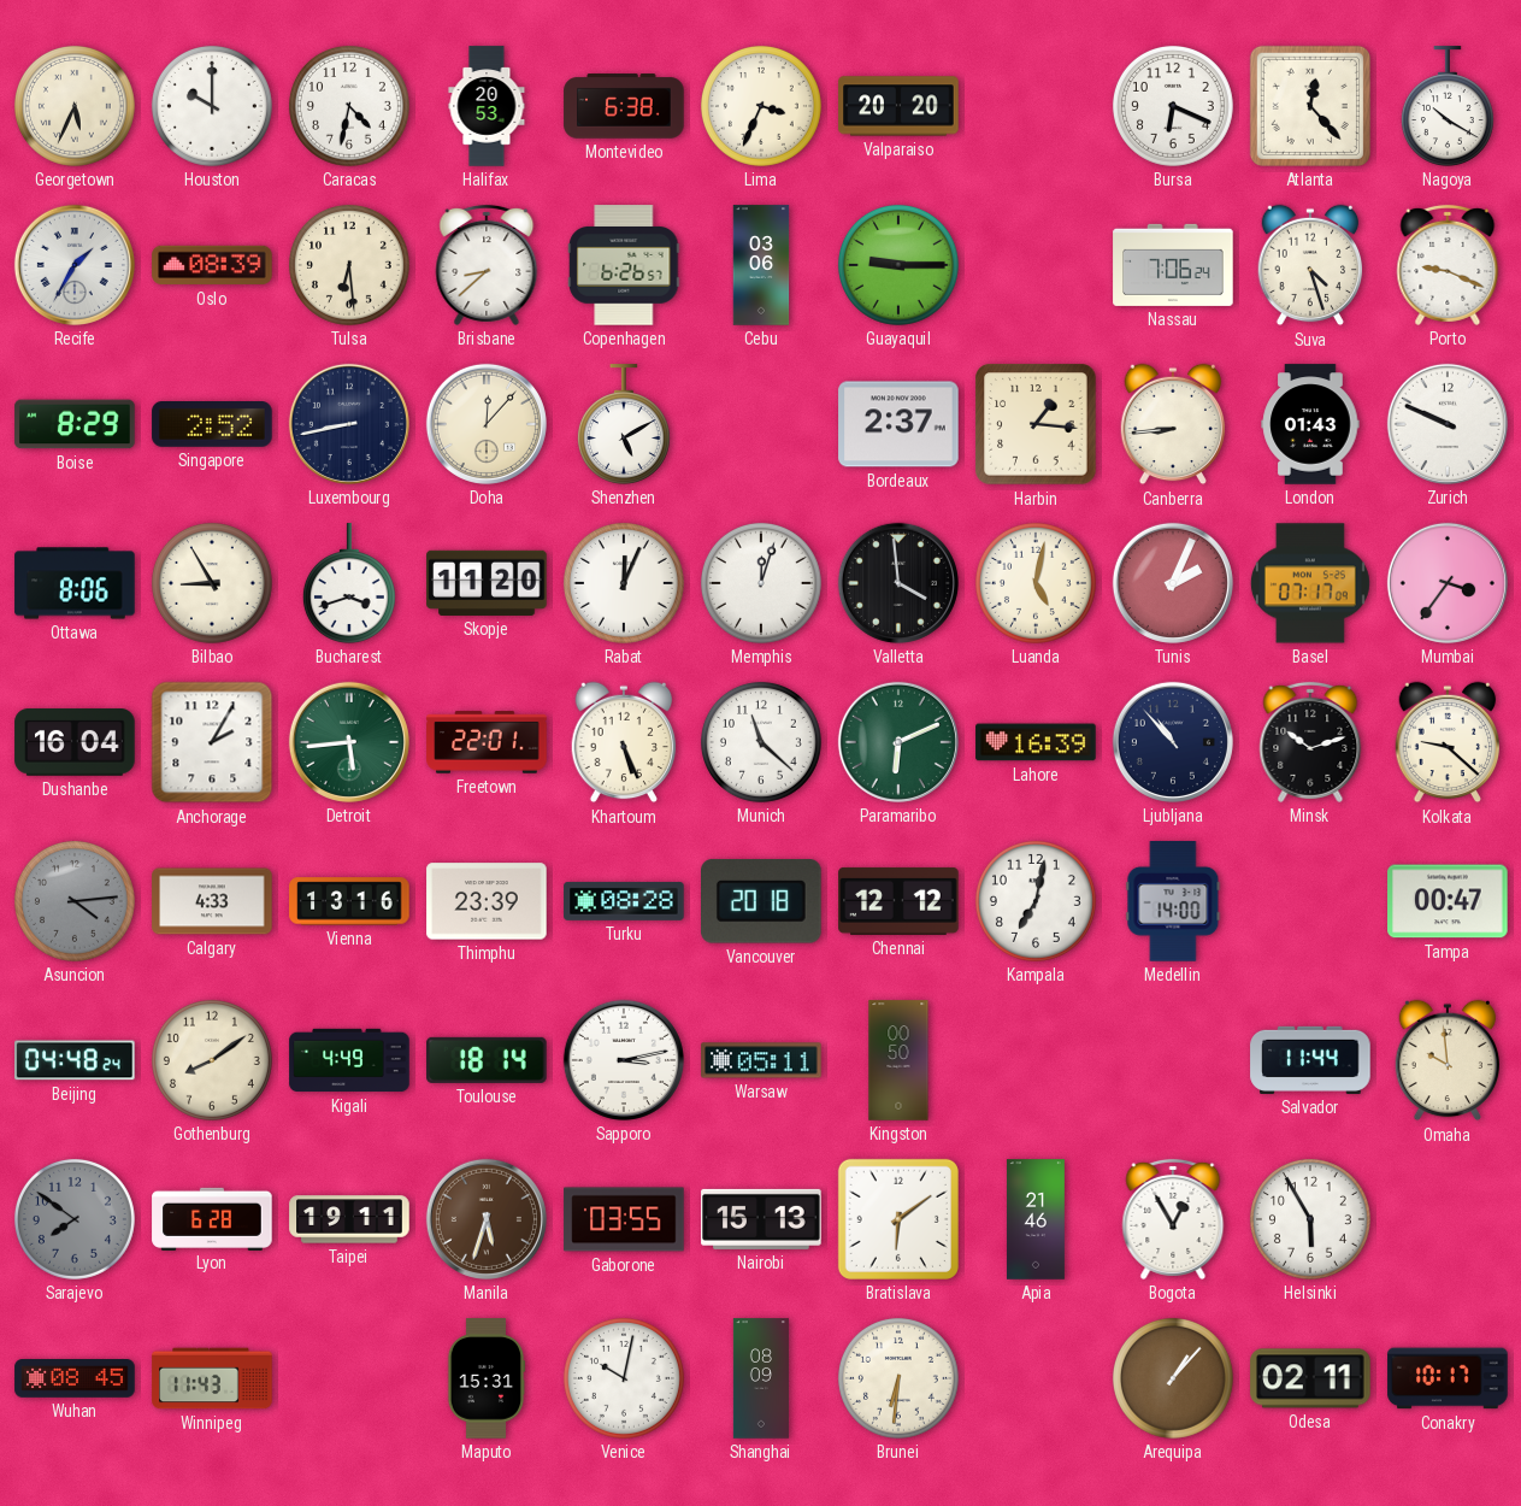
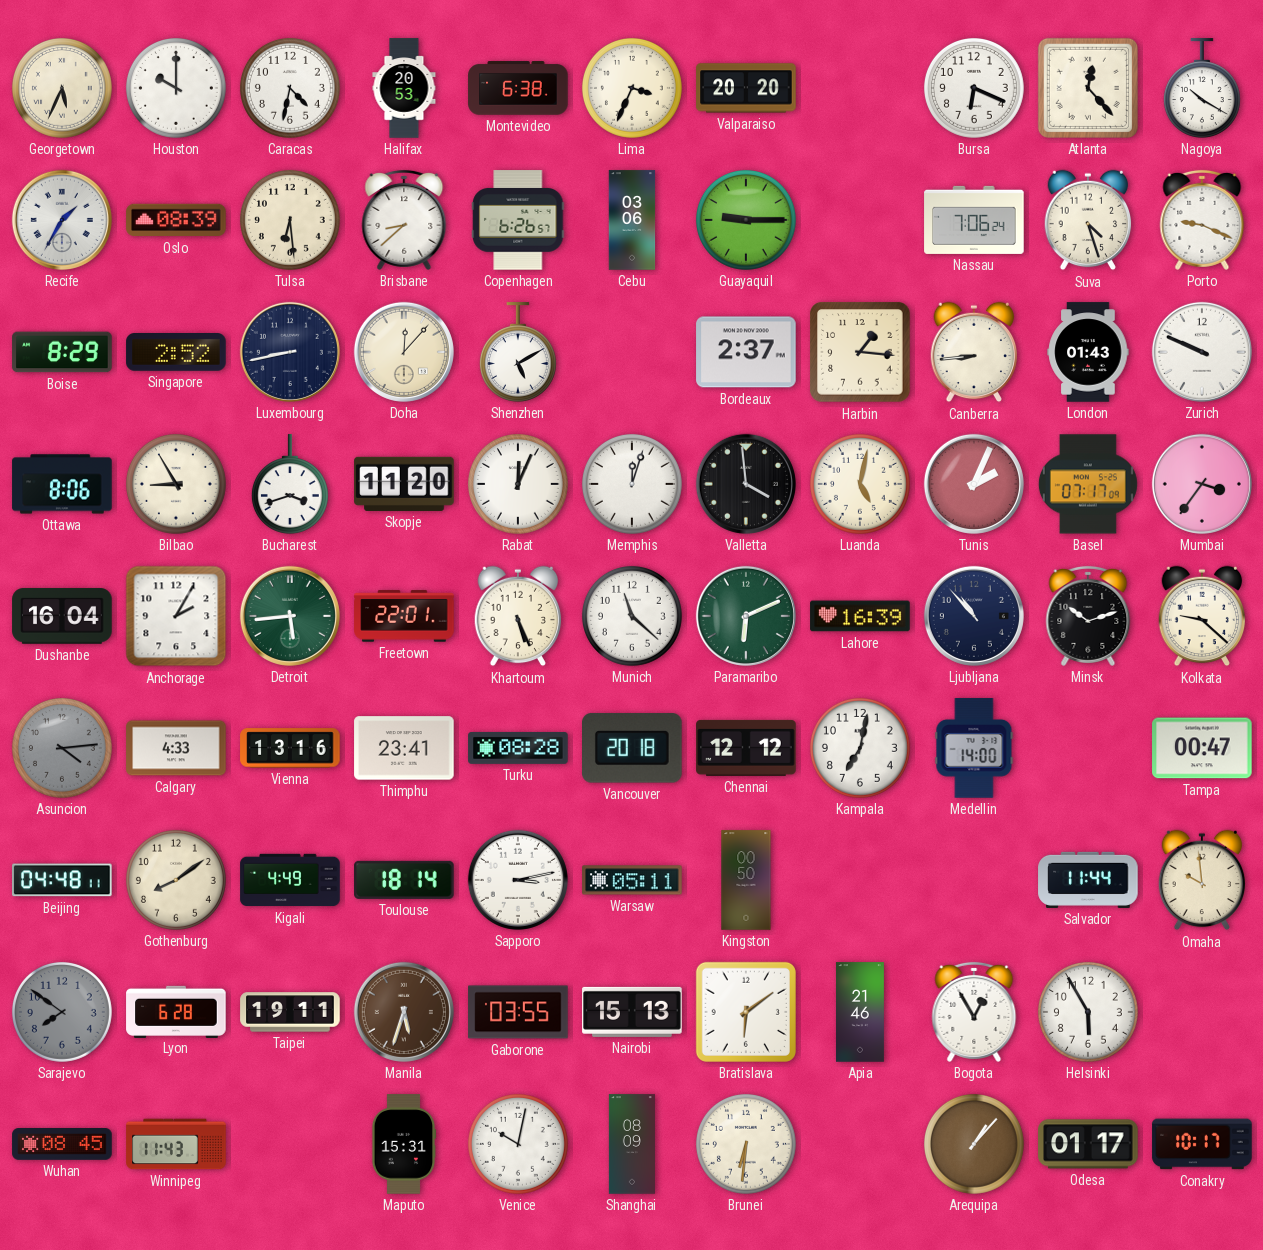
Thimphu: 23:39 -> 23:41
Beijing: 04:48:24 -> 04:48:11
Odesa: 02:11 -> 01:17
